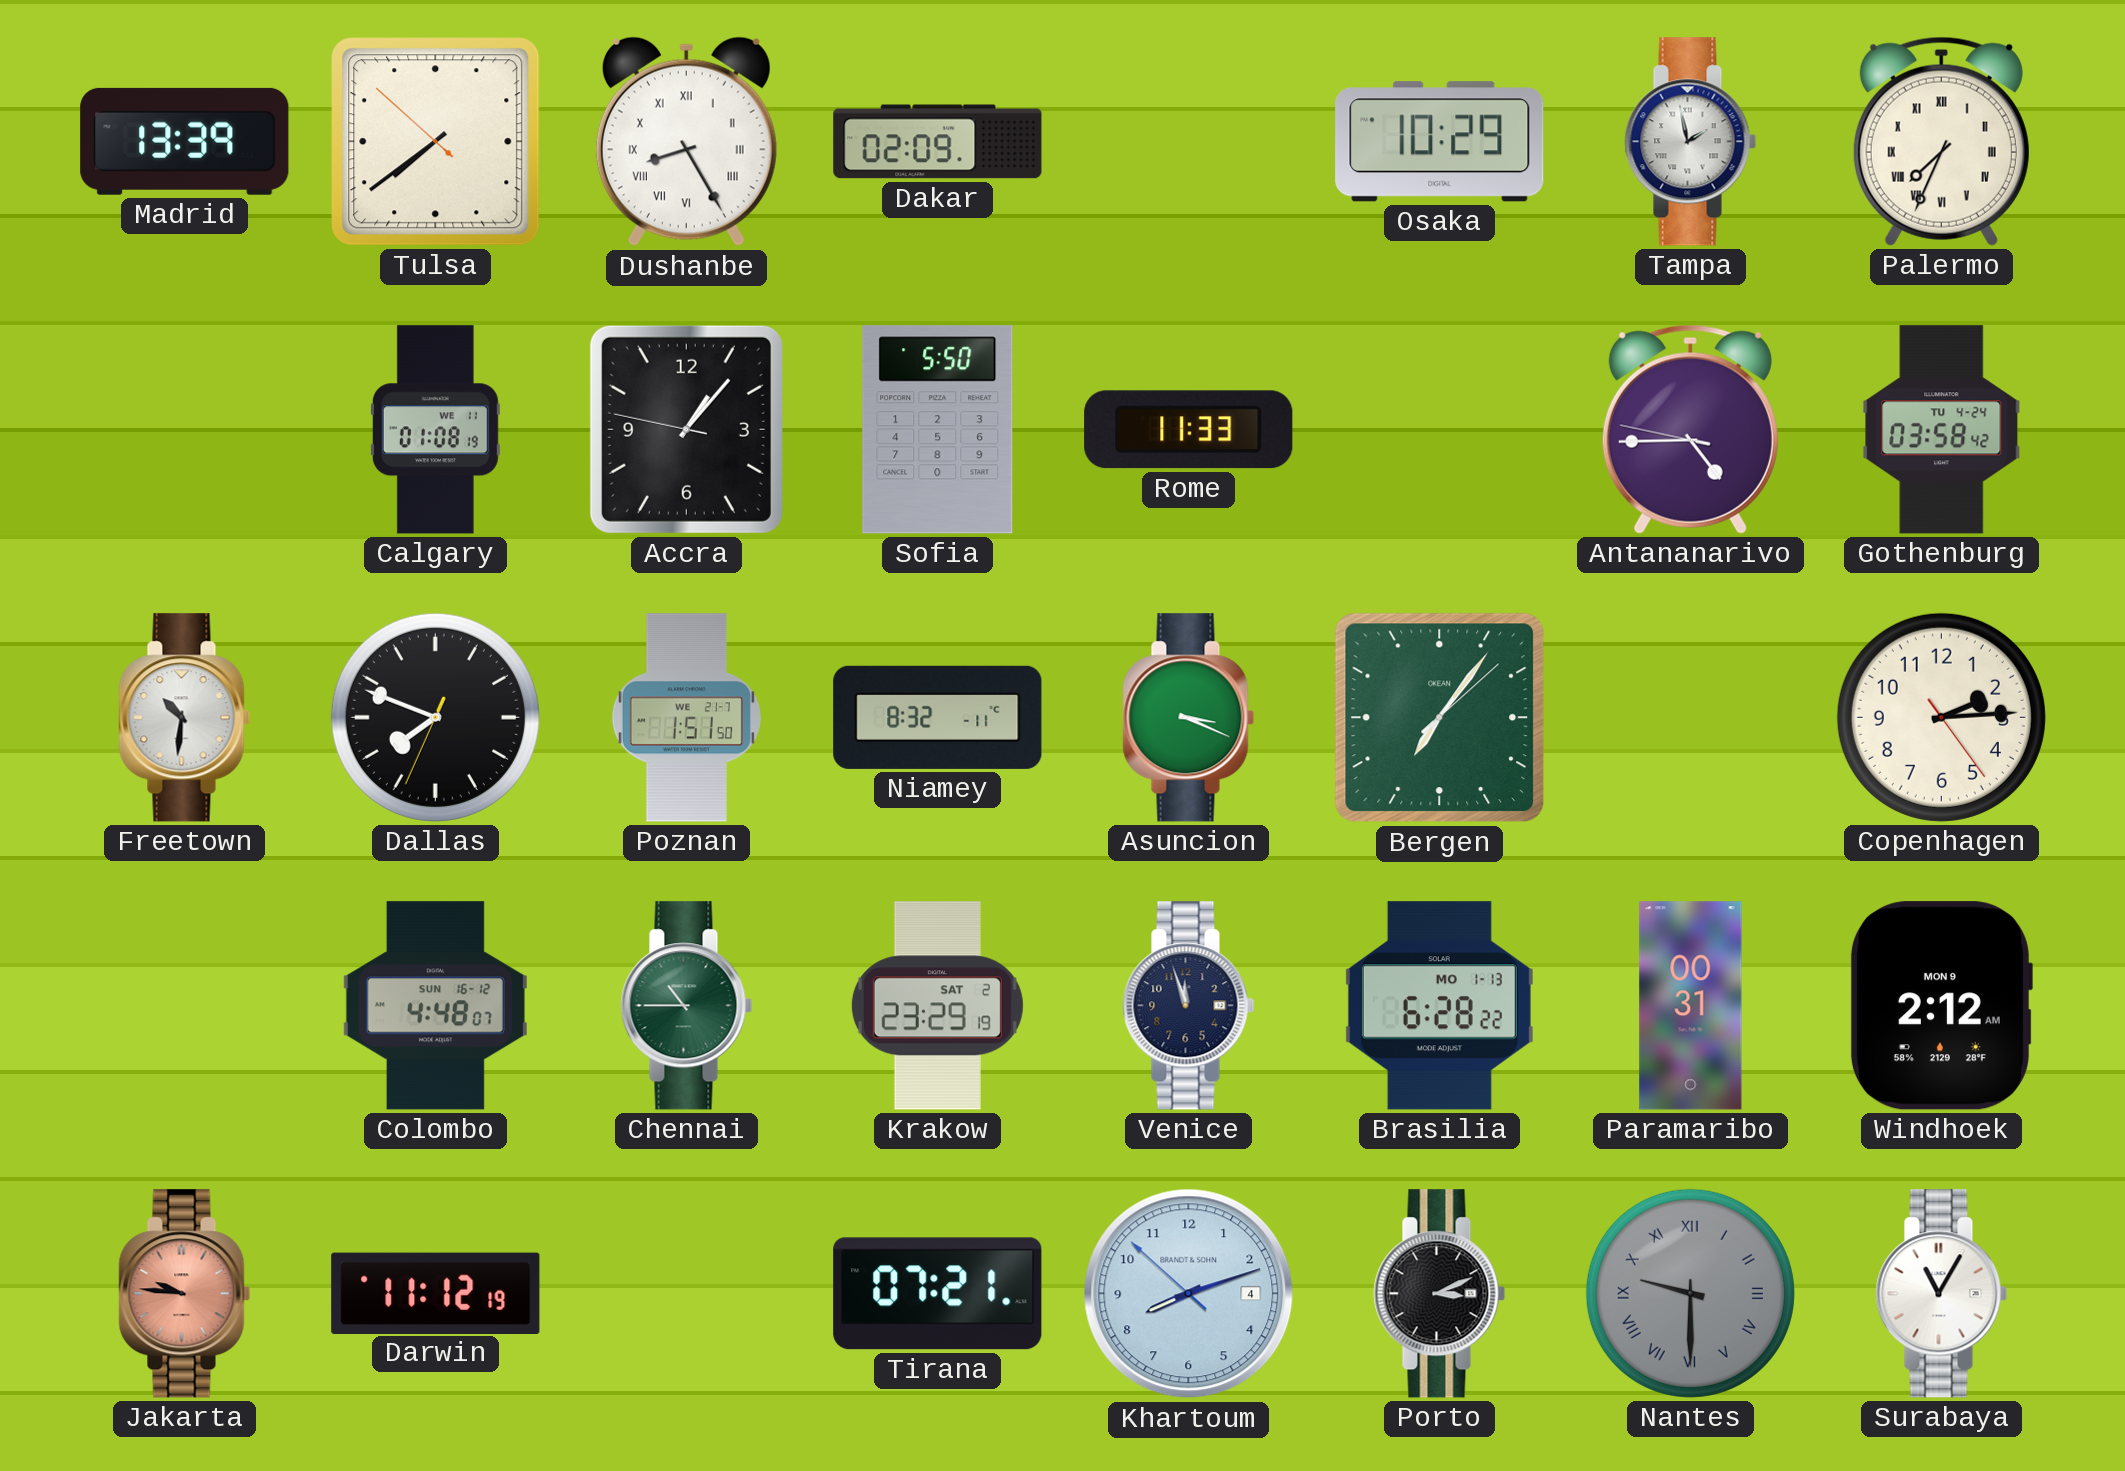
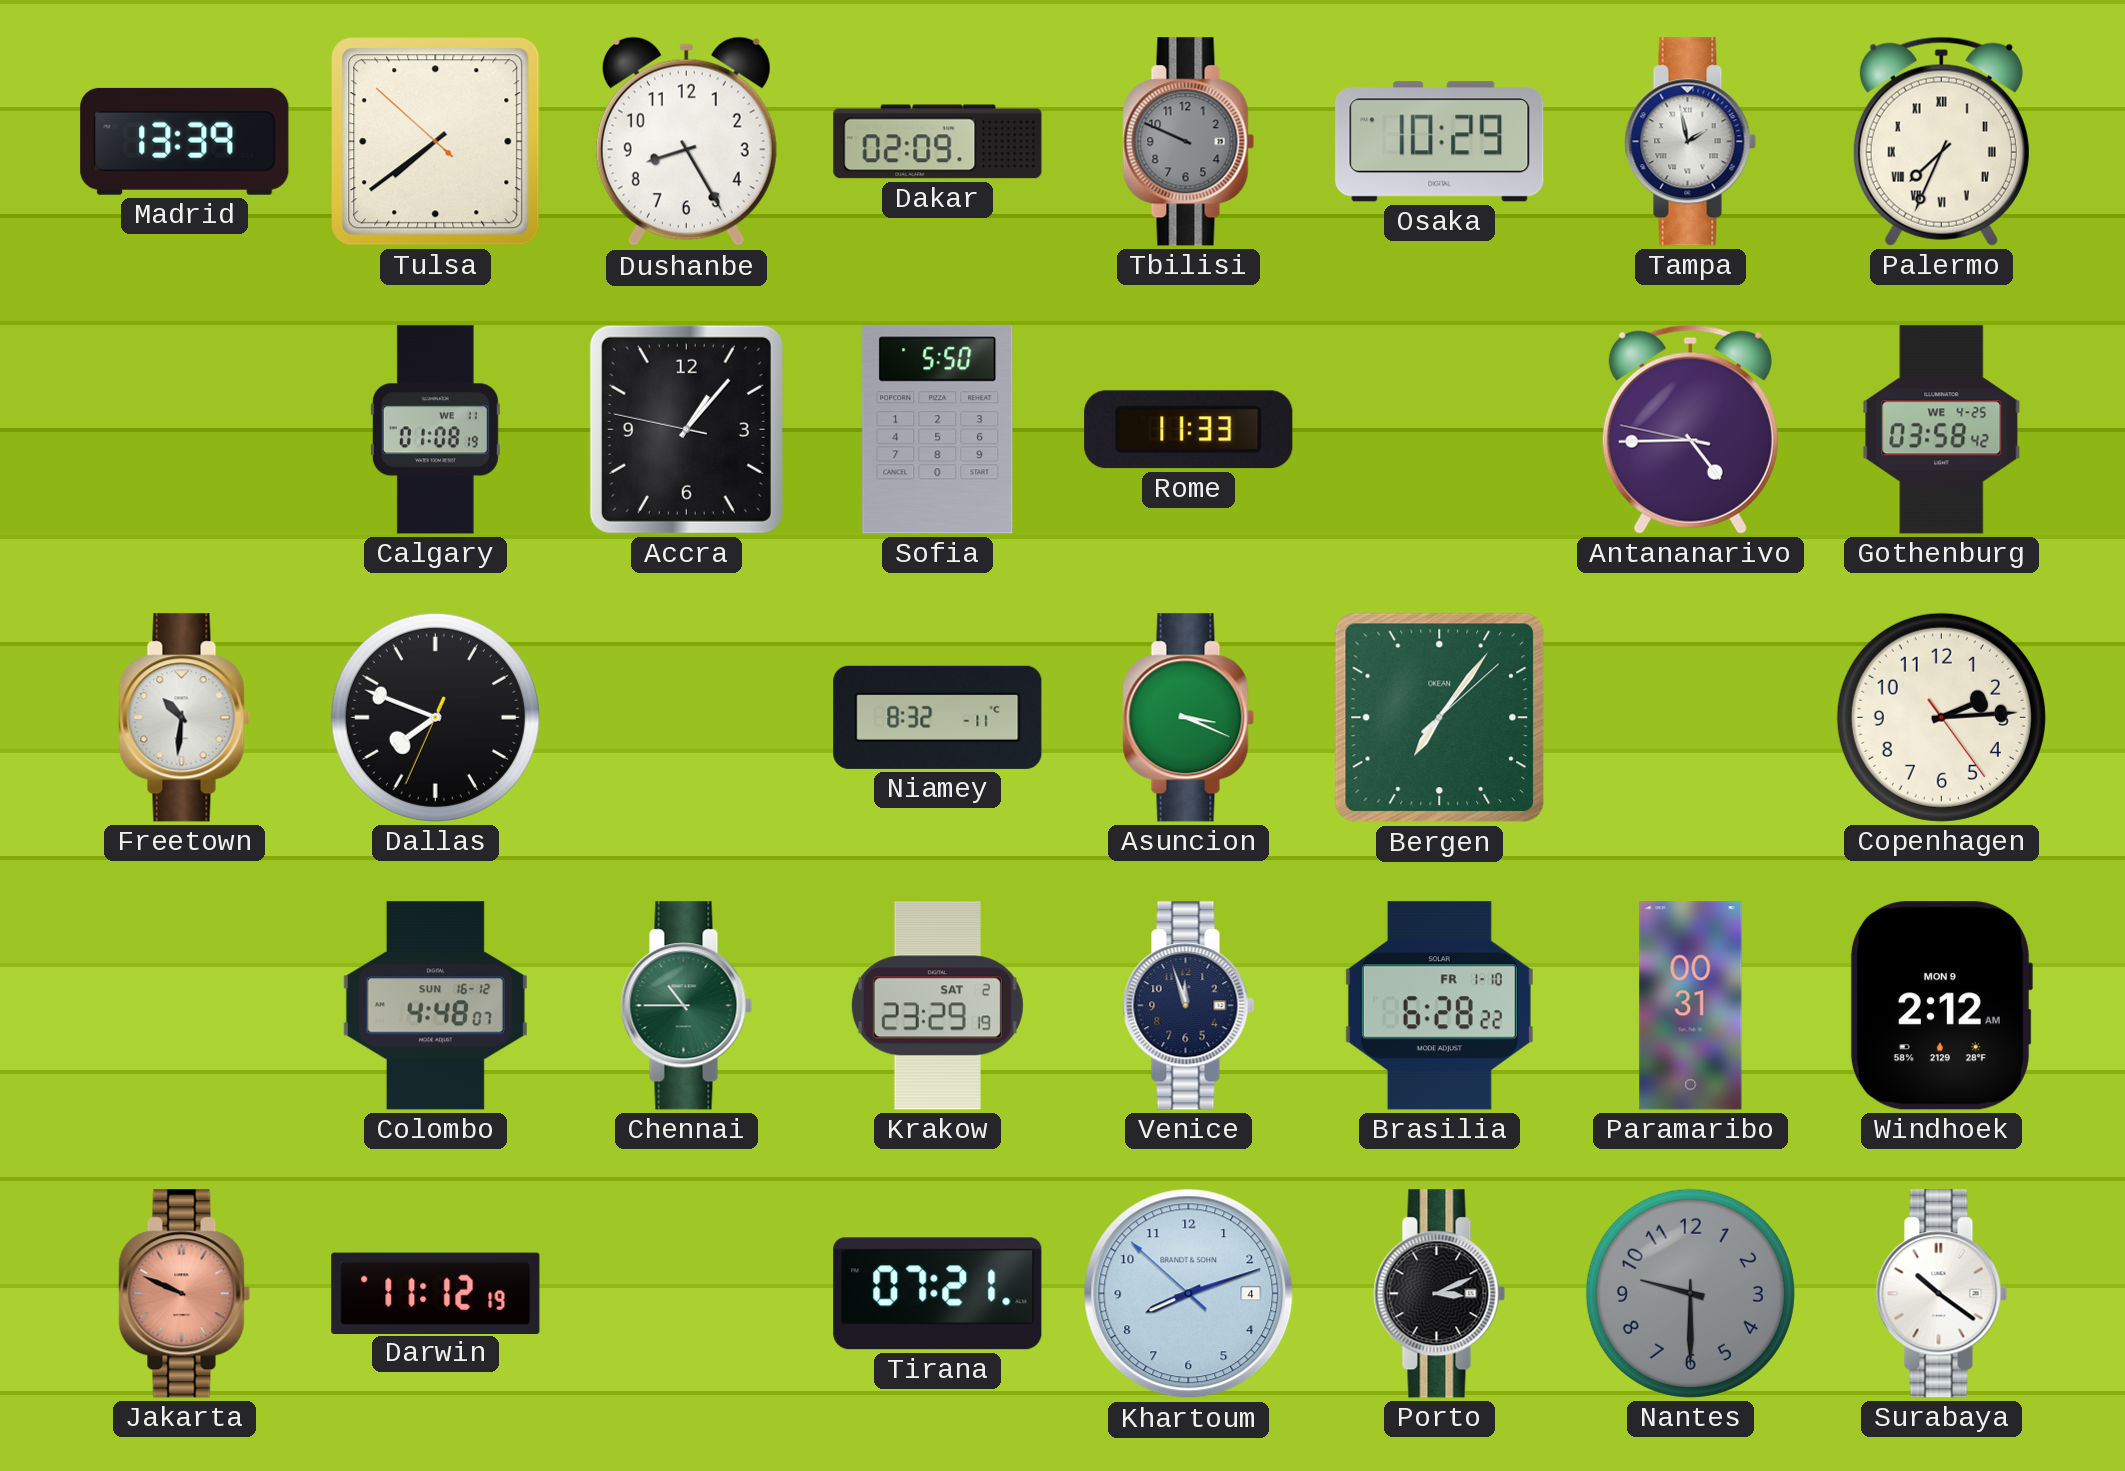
Dushanbe numerals: Roman -> Arabic
Tbilisi: none -> 9:49
Gothenburg date: TU 4-24 -> WE 4-25
Poznan: 1:51 -> none
Brasilia date: MO 1-13 -> FR 1-10
Jakarta: 9:46 -> 9:49
Nantes numerals: Roman -> Arabic
Surabaya: 11:05 -> 10:21
